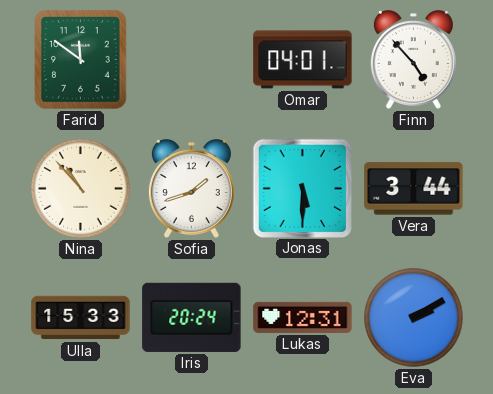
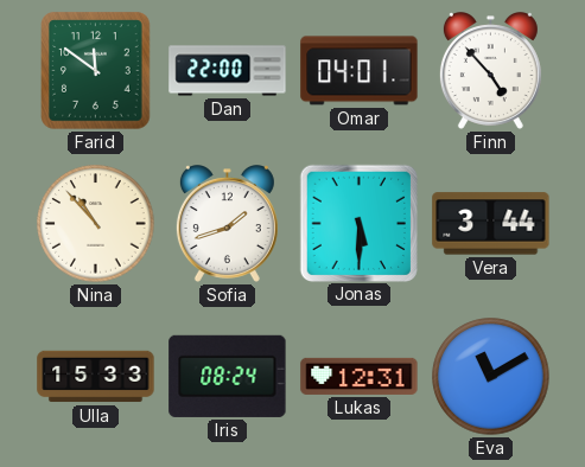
Dan: none -> 22:00
Iris: 20:24 -> 08:24
Eva: 2:10 -> 11:10
